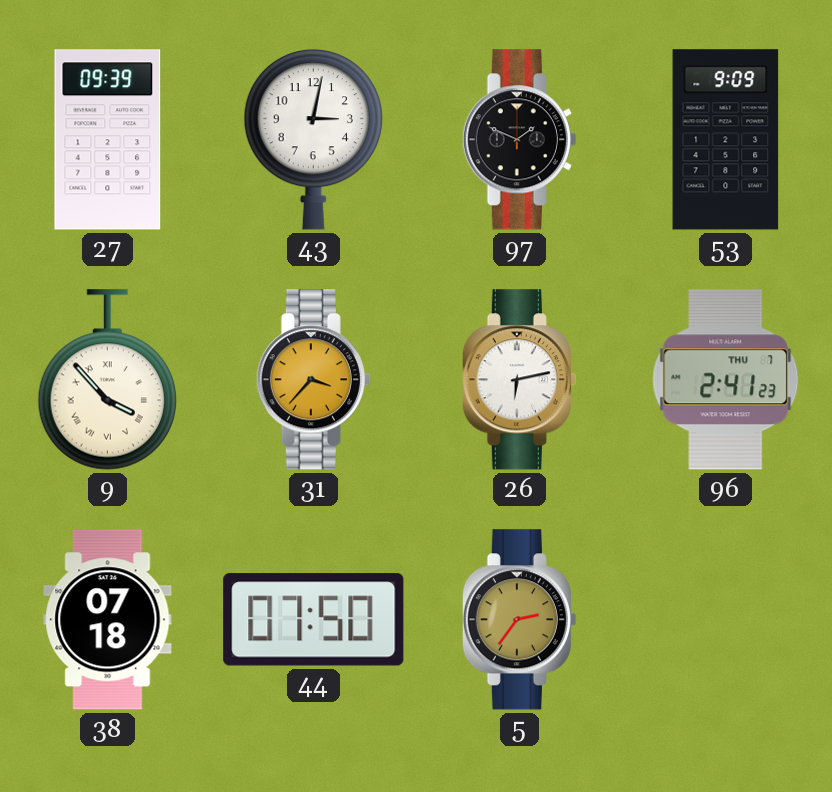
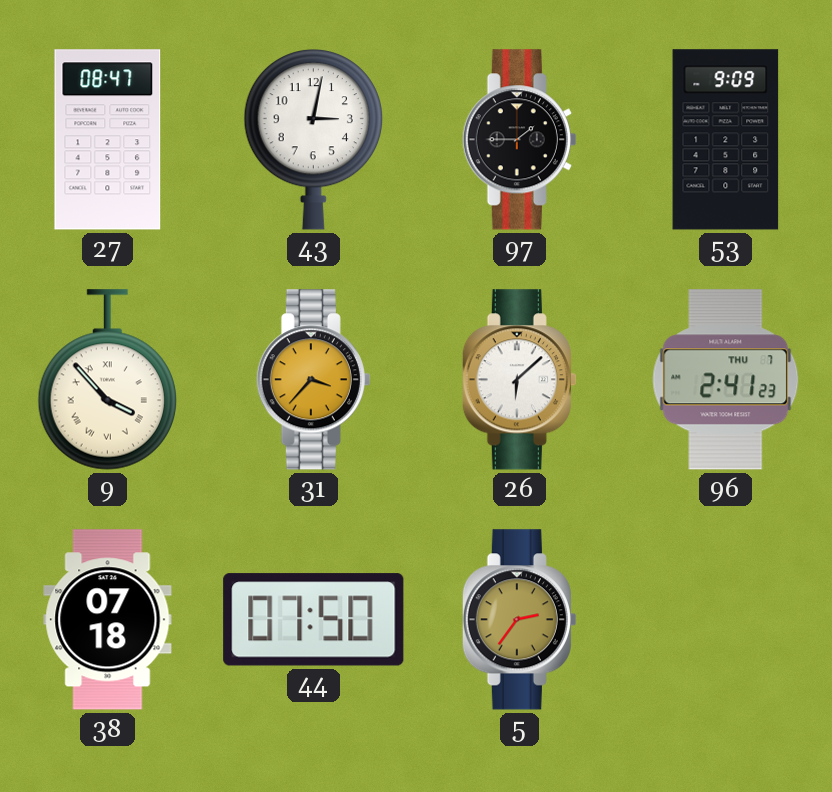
27: 09:39 -> 08:47
97: 1:49 -> 1:45
26: 6:13 -> 6:08
